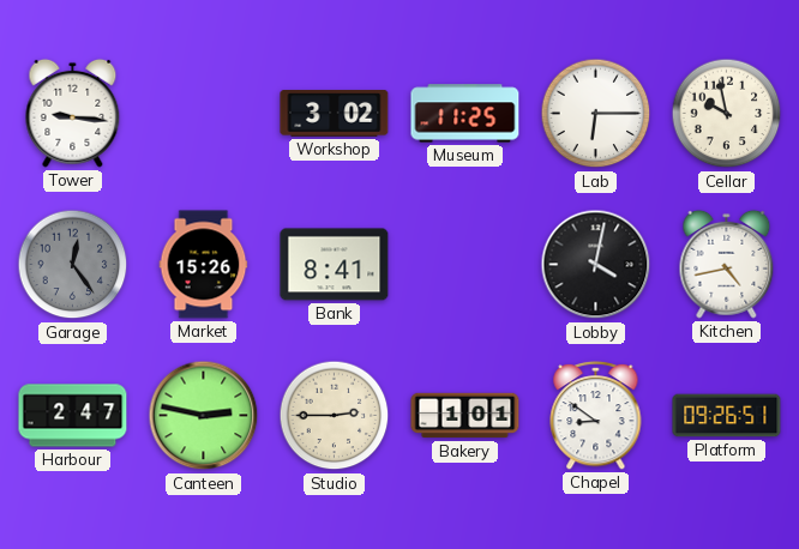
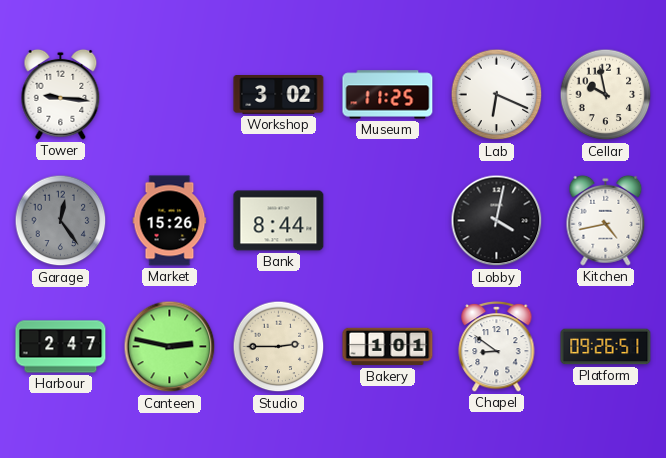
Lab: 6:15 -> 6:19
Bank: 8:41 -> 8:44
